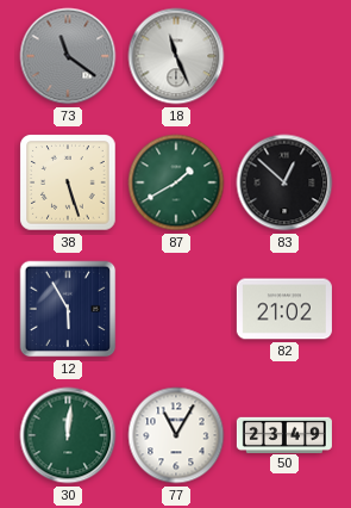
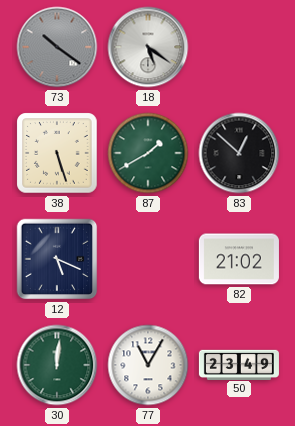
73: 11:21 -> 10:21
18: 11:26 -> 5:21
12: 5:55 -> 5:19
